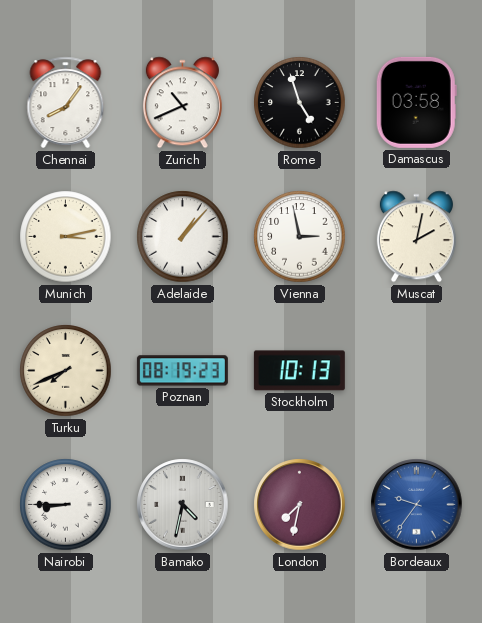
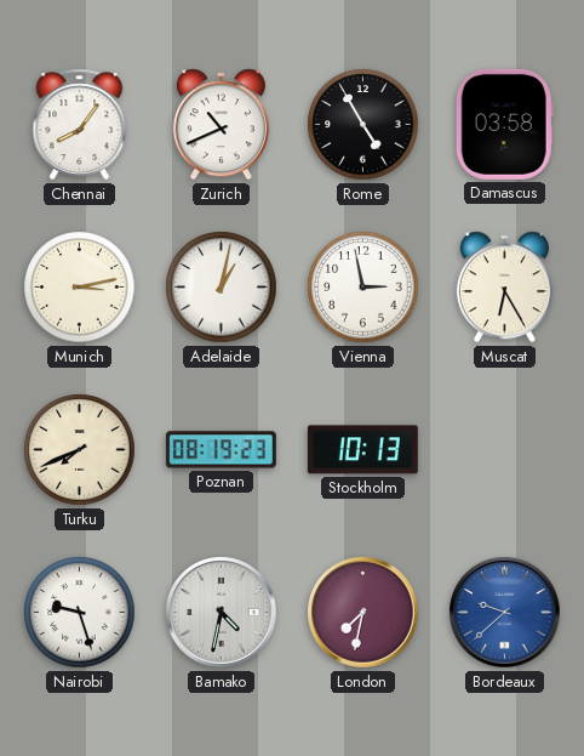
Rome: 4:57 -> 4:55
Adelaide: 1:07 -> 1:02
Muscat: 2:02 -> 6:25
Nairobi: 8:45 -> 9:27
Bordeaux: 9:36 -> 9:38
